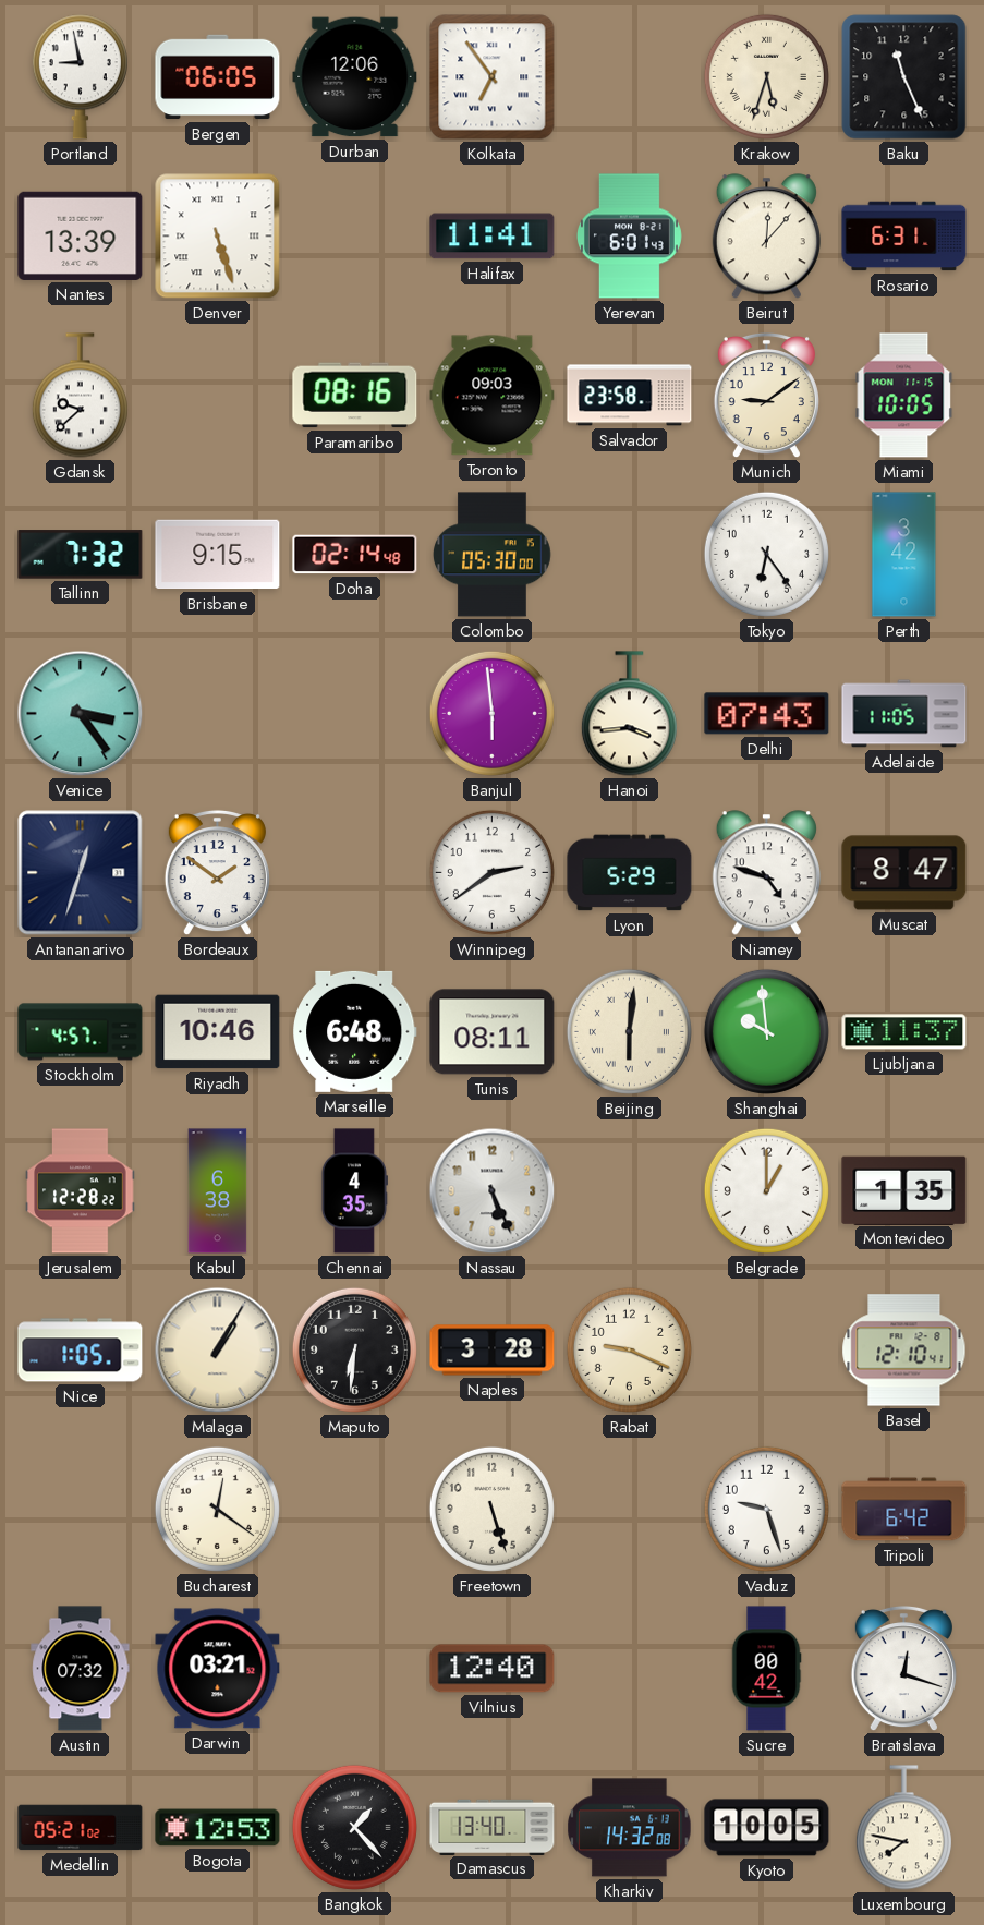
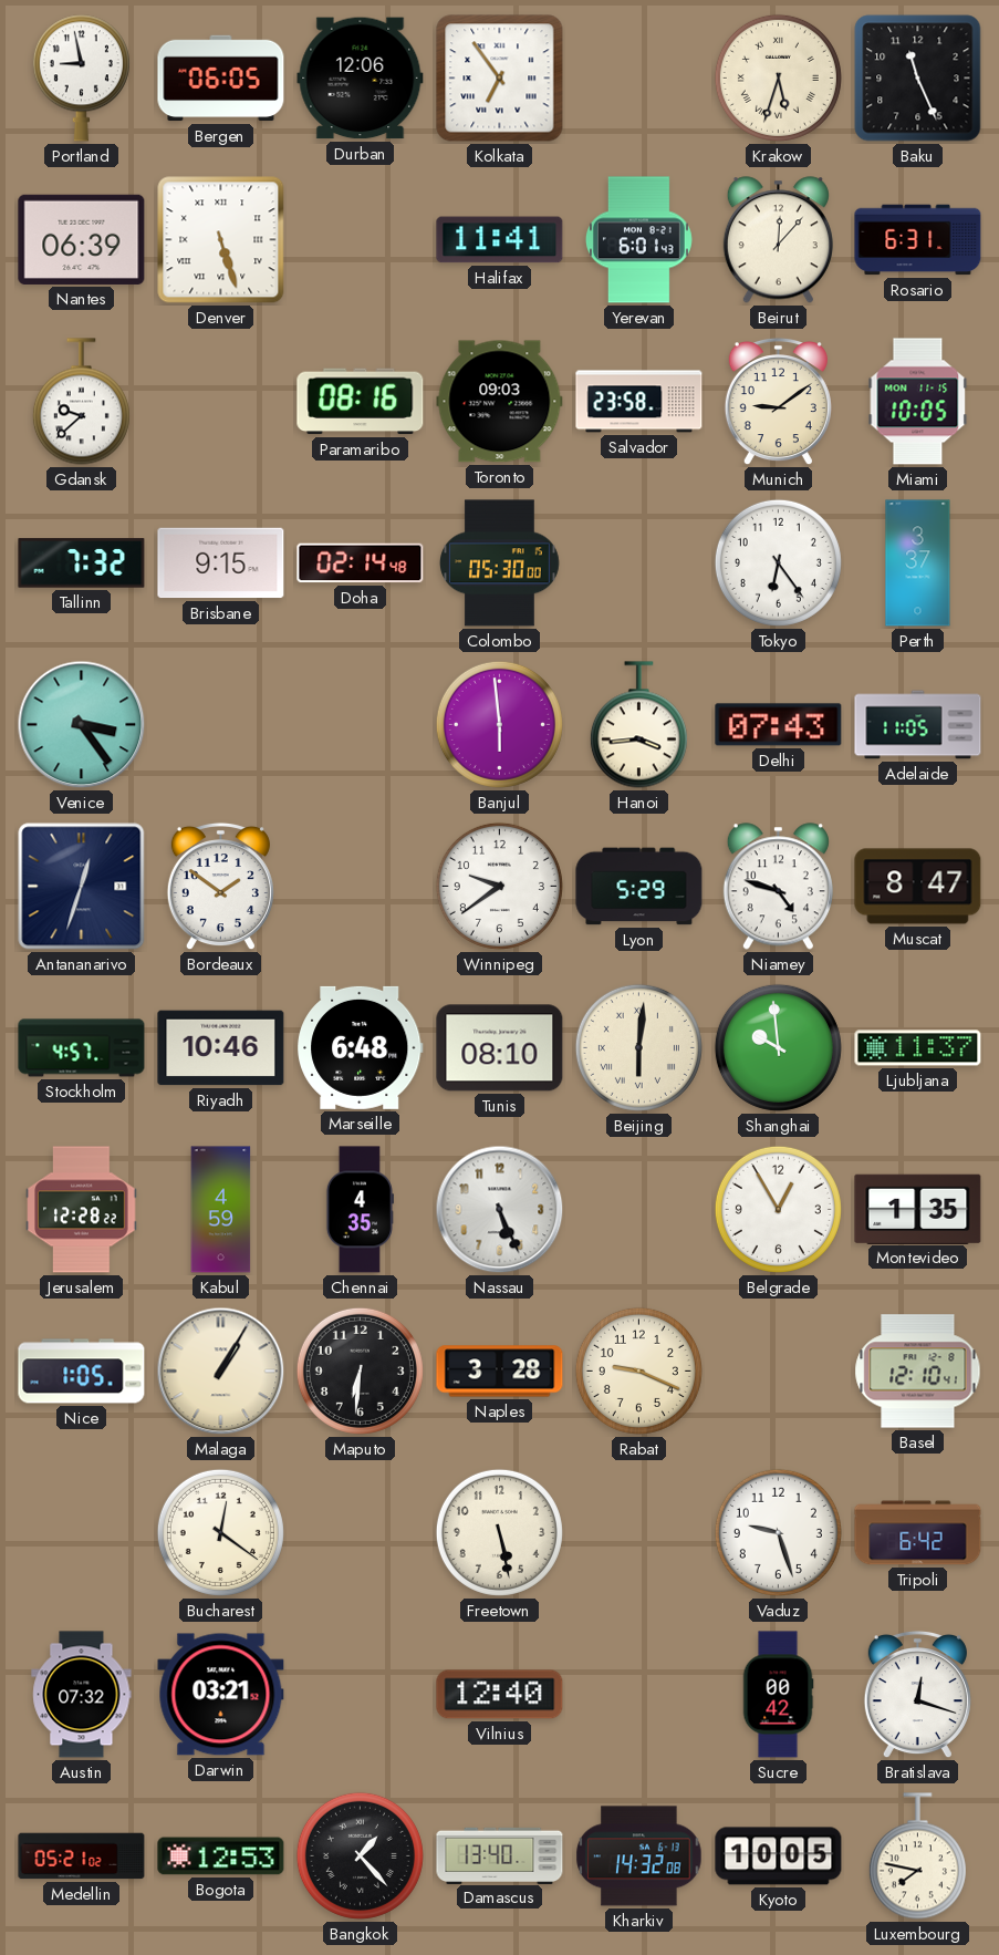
Nantes: 13:39 -> 06:39
Perth: 3:42 -> 3:37
Winnipeg: 2:39 -> 9:39
Tunis: 08:11 -> 08:10
Kabul: 6:38 -> 4:59
Belgrade: 1:00 -> 12:55
Freetown: 5:27 -> 5:28
